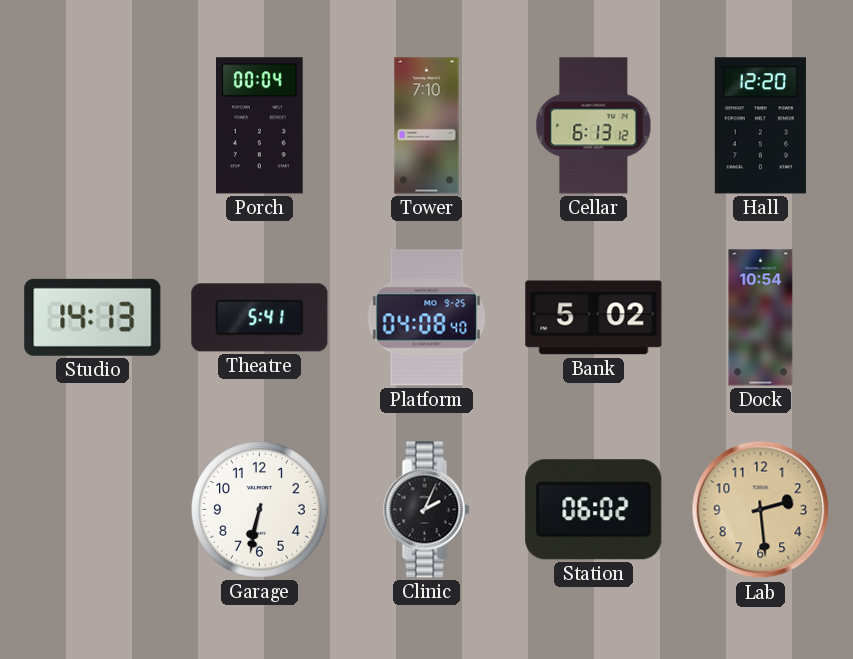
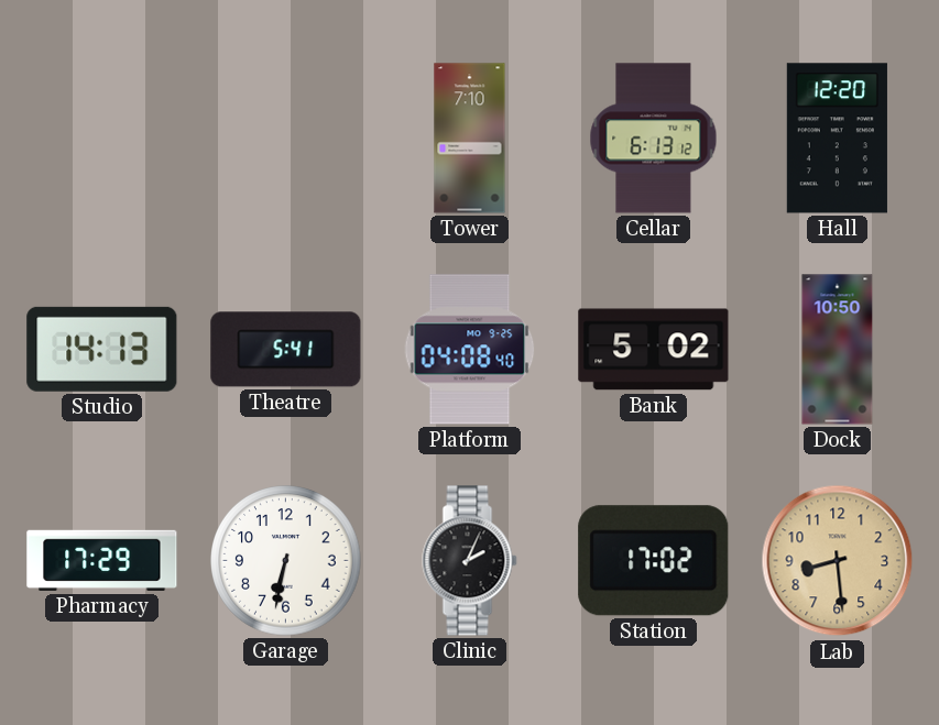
Porch: 00:04 -> none
Dock: 10:54 -> 10:50
Pharmacy: none -> 17:29
Station: 06:02 -> 17:02
Lab: 2:29 -> 8:29
